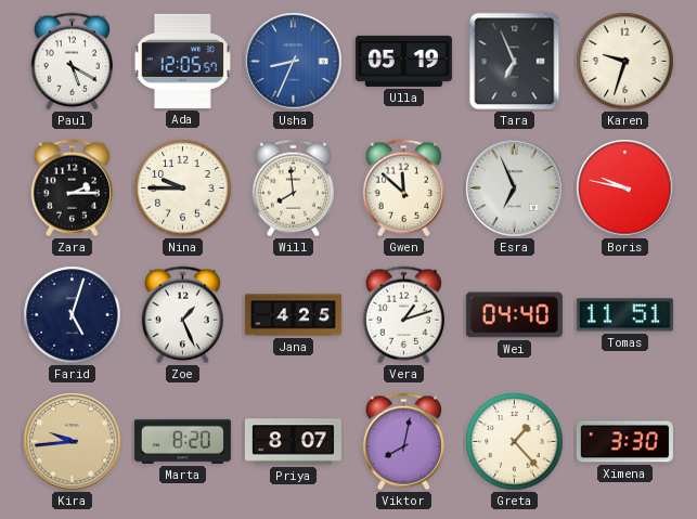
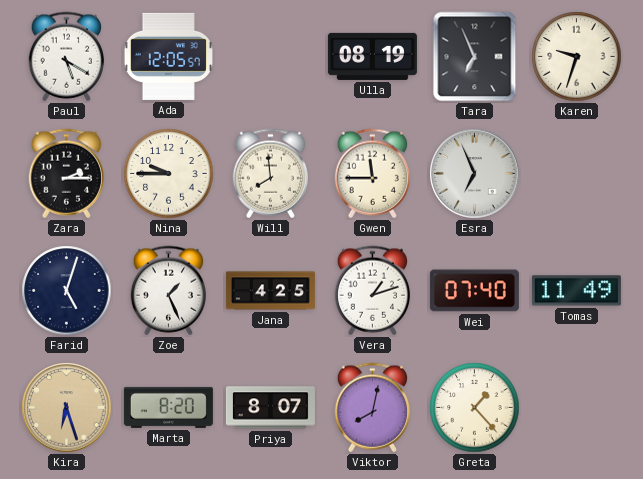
Usha: 8:34 -> none
Ulla: 05:19 -> 08:19
Gwen: 11:52 -> 11:45
Boris: 9:47 -> none
Wei: 04:40 -> 07:40
Tomas: 11:51 -> 11:49
Kira: 9:44 -> 6:27
Ximena: 3:30 -> none
